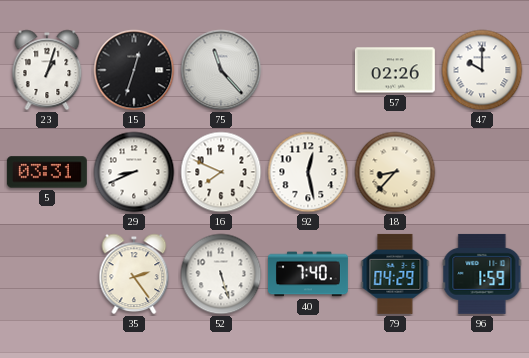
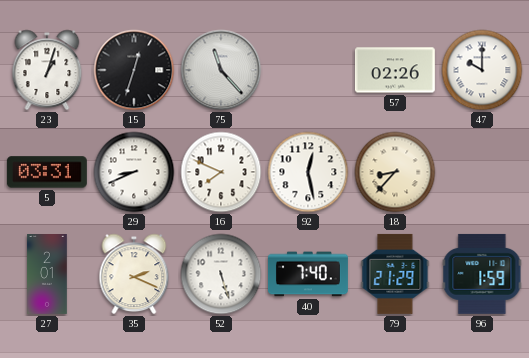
27: none -> 2:01
35: 2:24 -> 2:19
79: 04:29 -> 21:29
